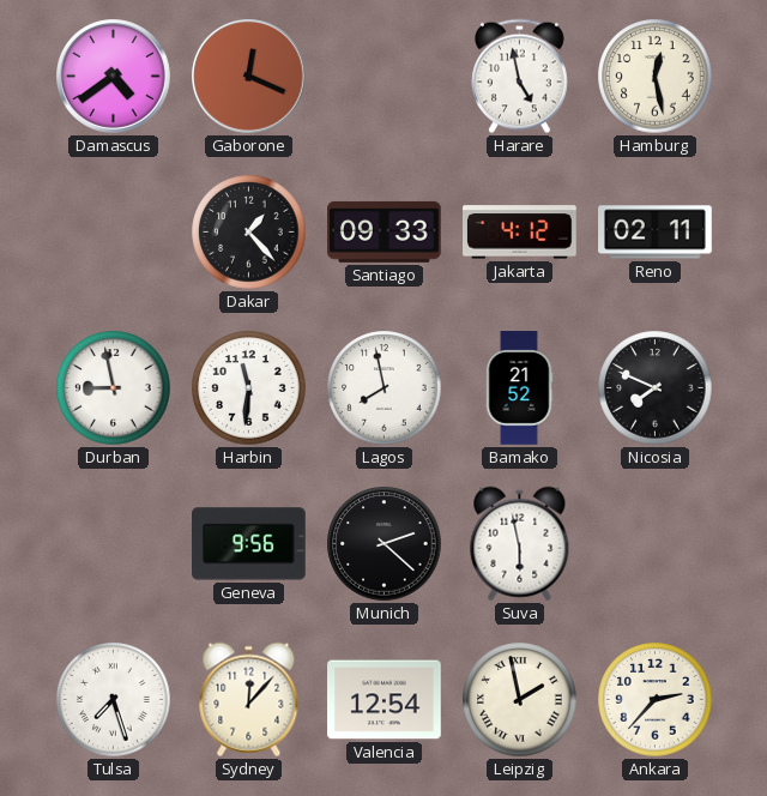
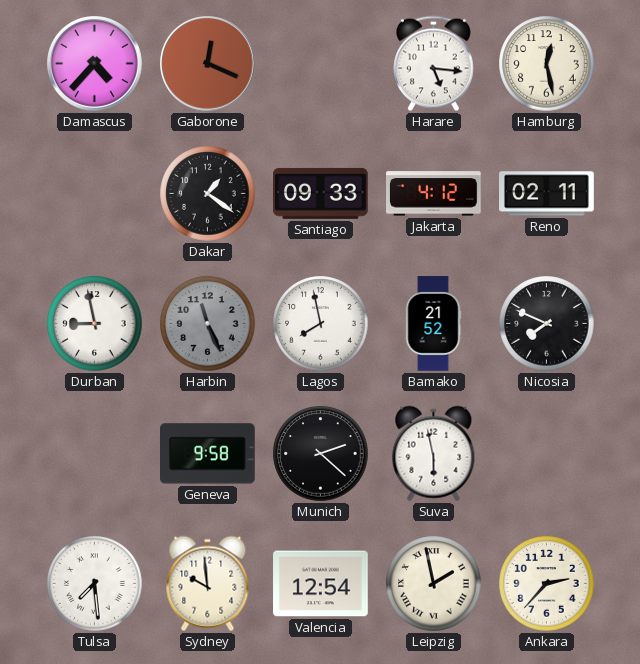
Damascus: 4:39 -> 4:37
Harare: 4:58 -> 5:16
Dakar: 1:23 -> 1:21
Harbin: 11:31 -> 11:26
Harbin dial: white -> grey
Geneva: 9:56 -> 9:58
Tulsa: 7:27 -> 7:29
Sydney: 12:07 -> 9:59
